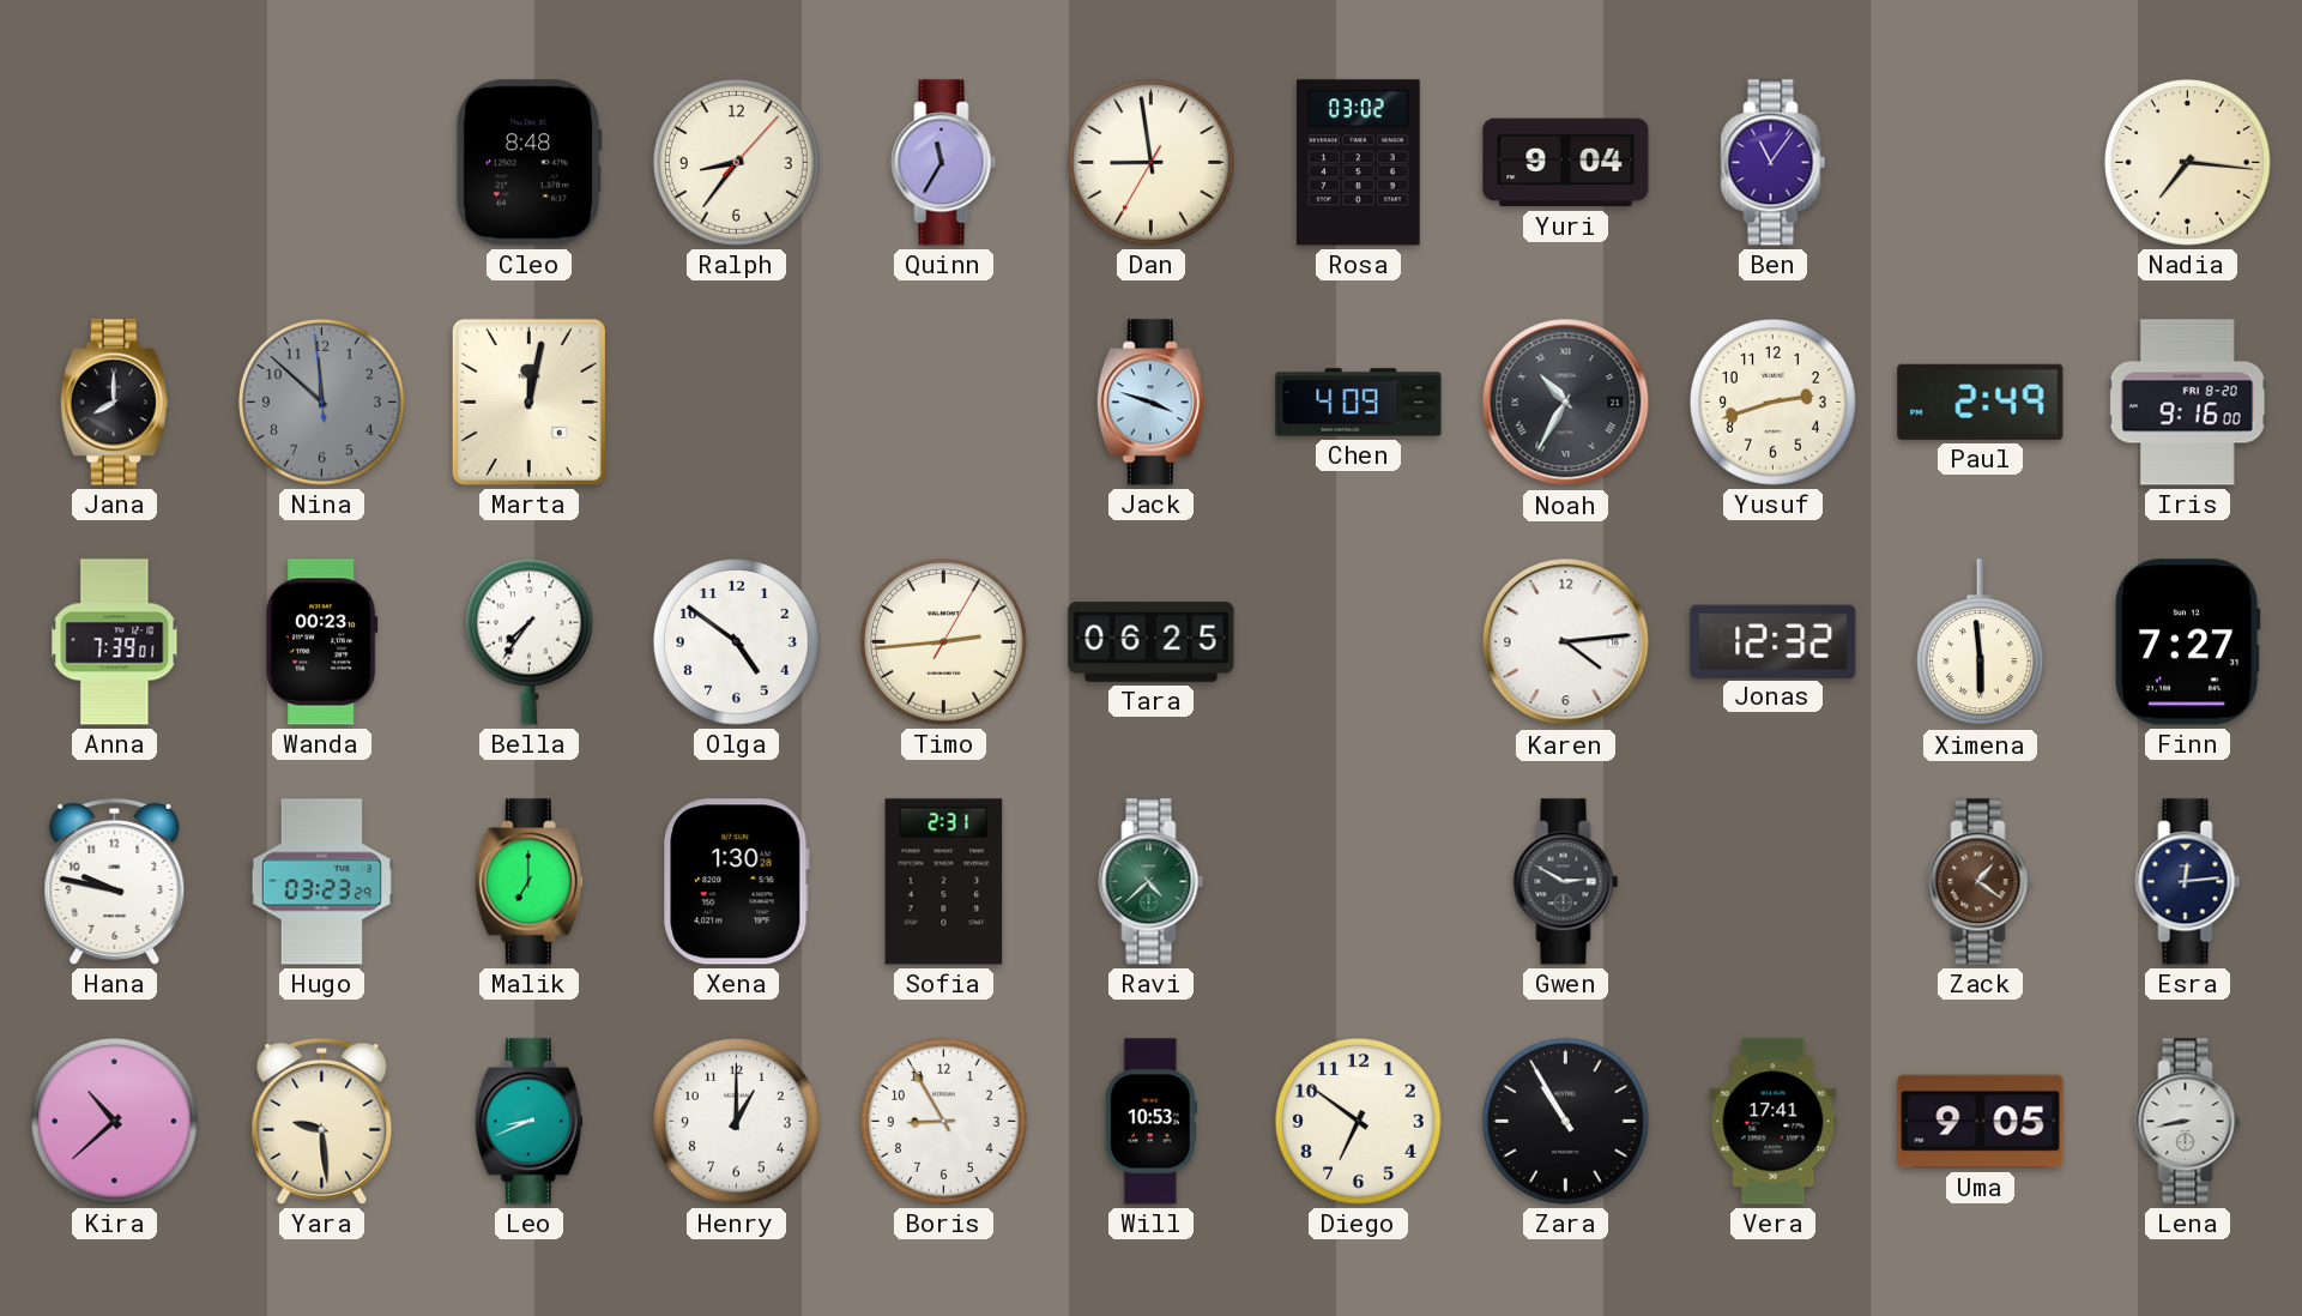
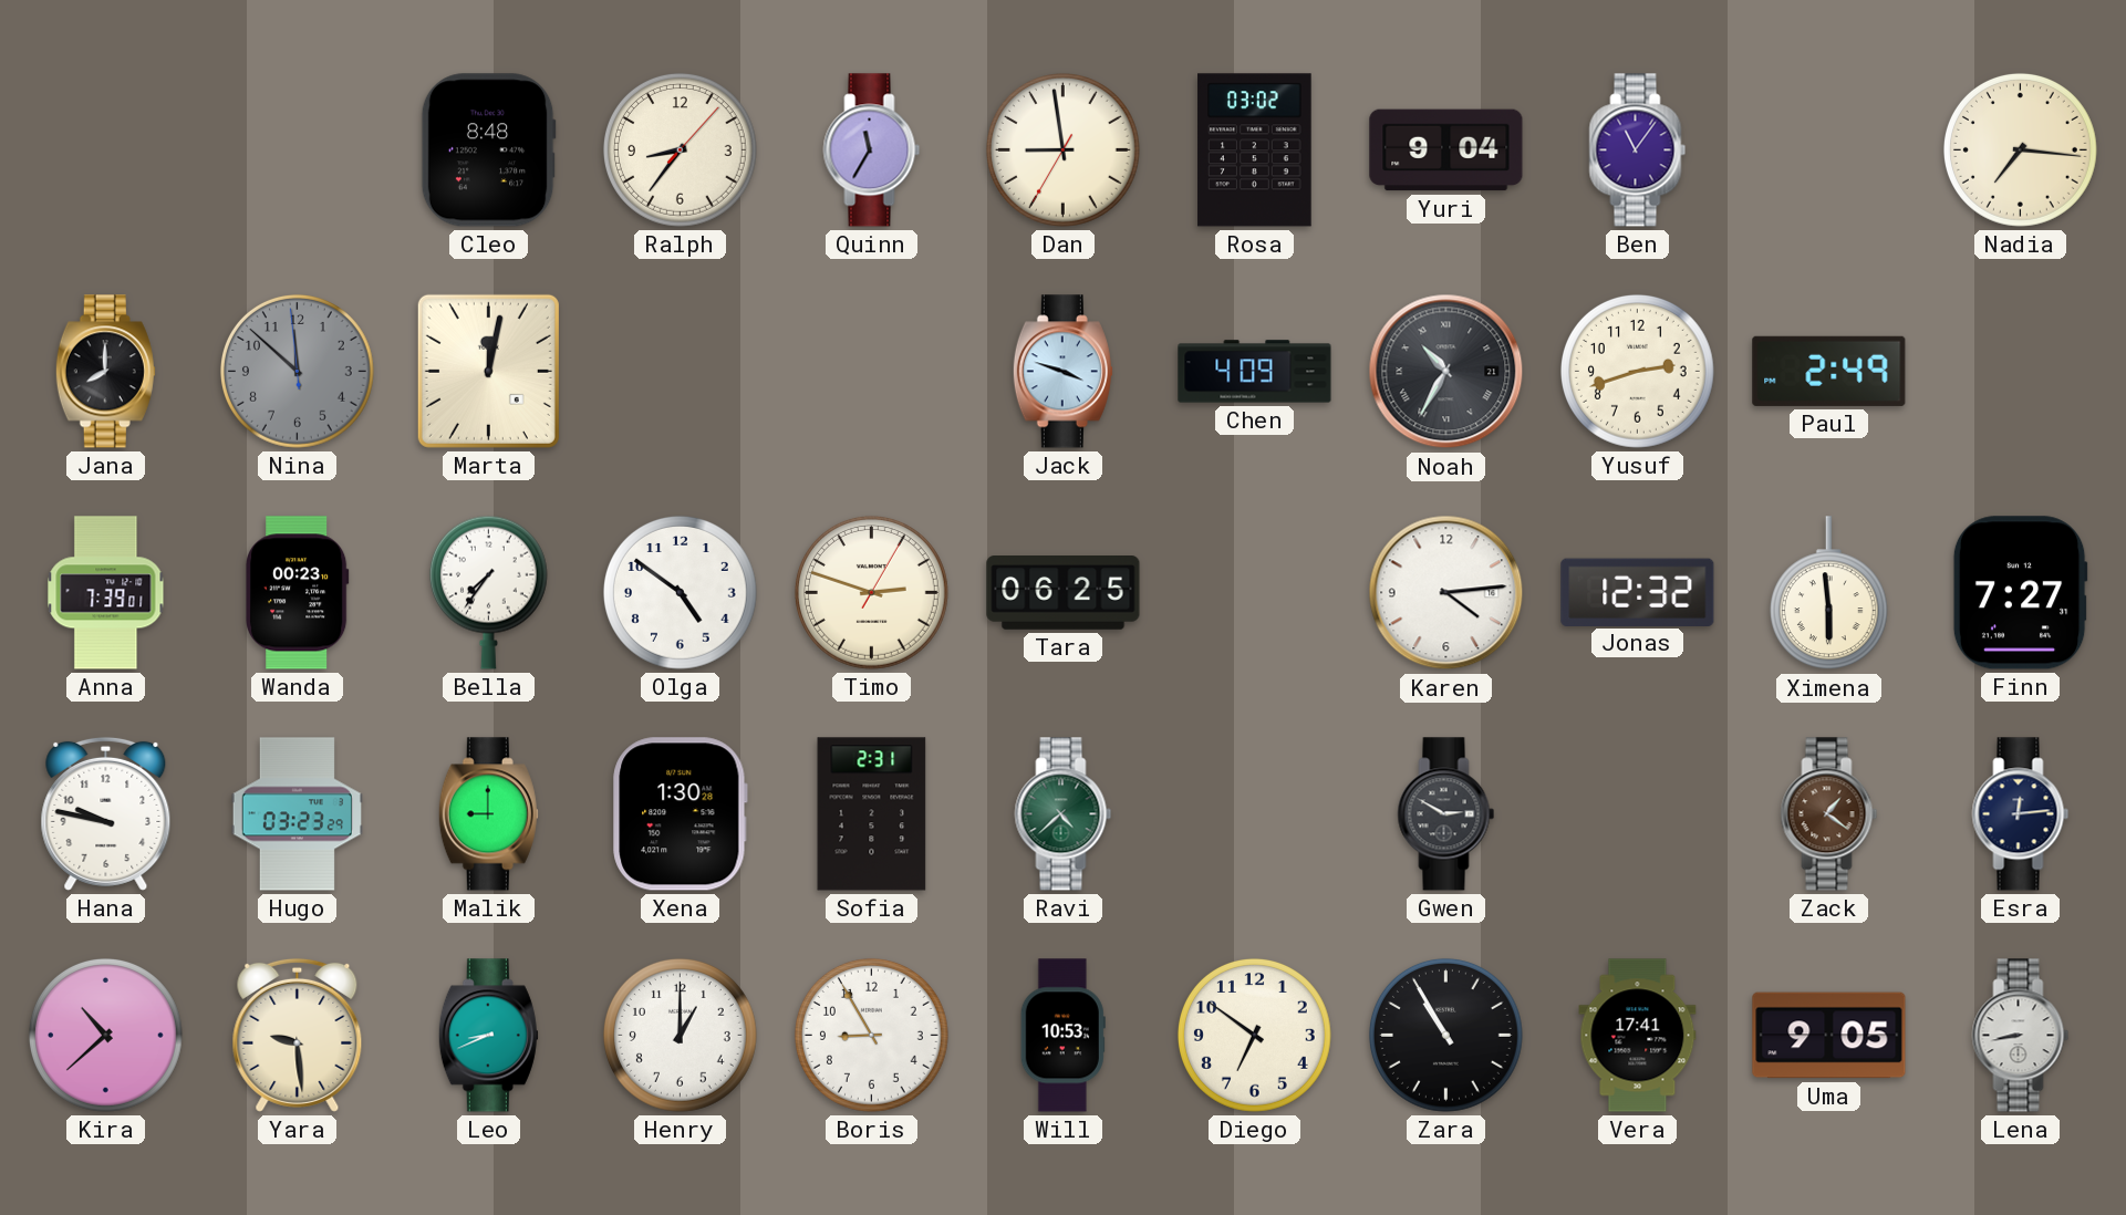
Iris: 9:16 -> none
Timo: 2:44 -> 2:48
Malik: 7:00 -> 9:00
